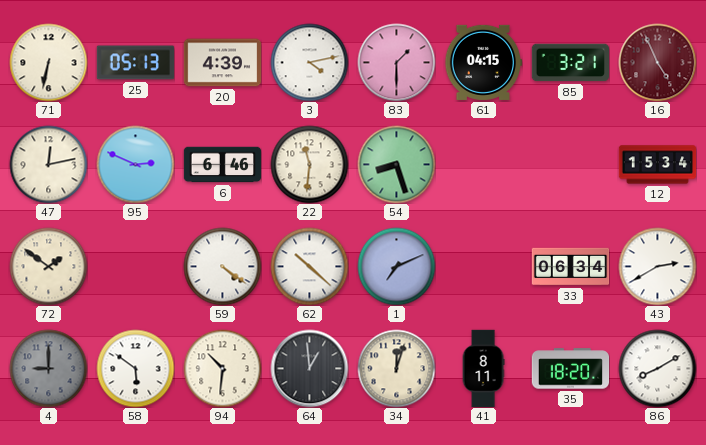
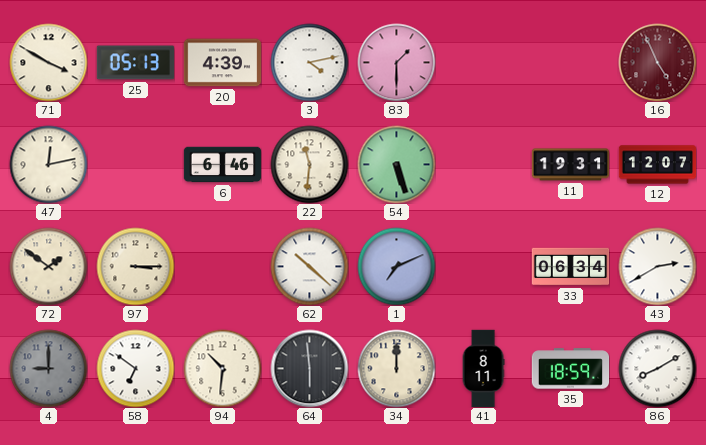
71: 6:32 -> 3:50
61: 04:15 -> none
85: 3:21 -> none
95: 2:49 -> none
54: 8:27 -> 5:27
11: none -> 19:31
12: 15:34 -> 12:07
97: none -> 3:15
59: 4:21 -> none
58: 5:51 -> 6:51
64: 12:59 -> 5:59
34: 12:03 -> 12:00
35: 18:20 -> 18:59
